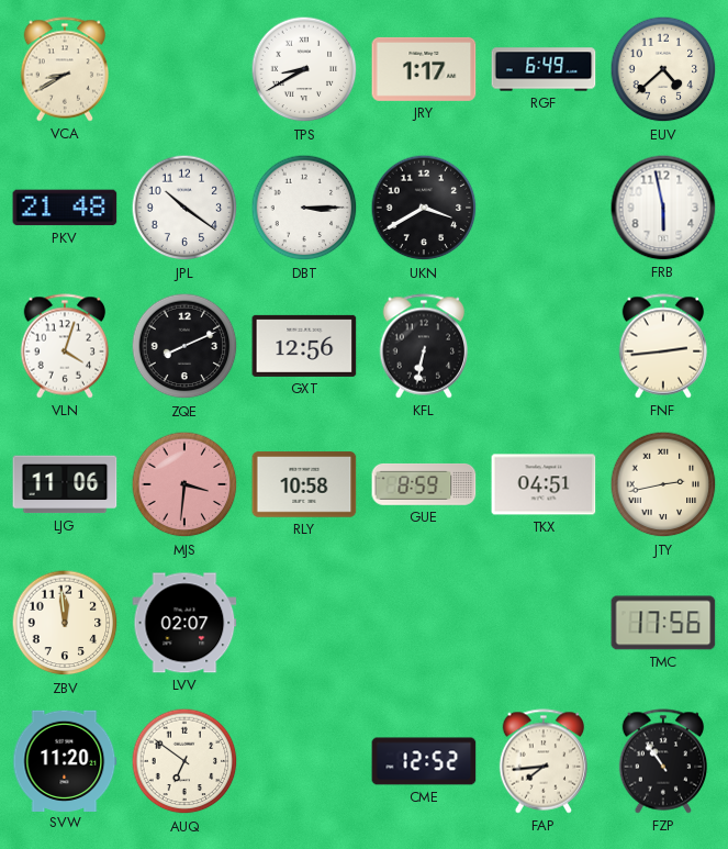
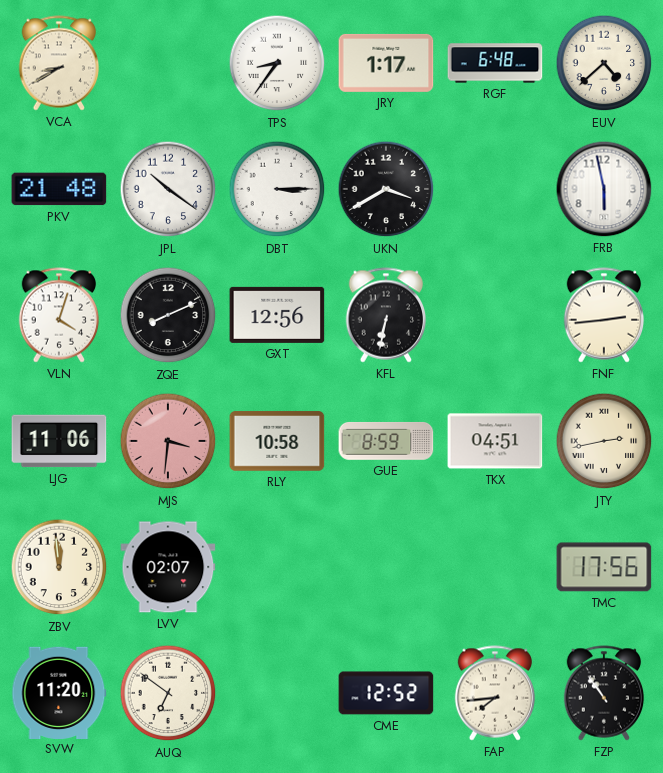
TPS: 8:40 -> 8:36
RGF: 6:49 -> 6:48
